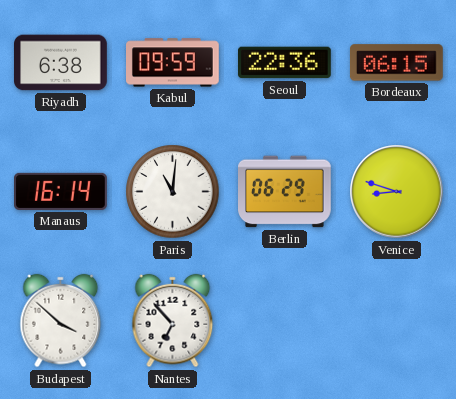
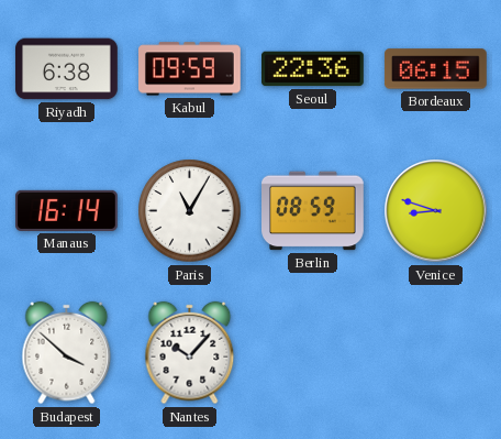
Paris: 11:01 -> 11:05
Berlin: 06:29 -> 08:59
Nantes: 6:53 -> 10:07
